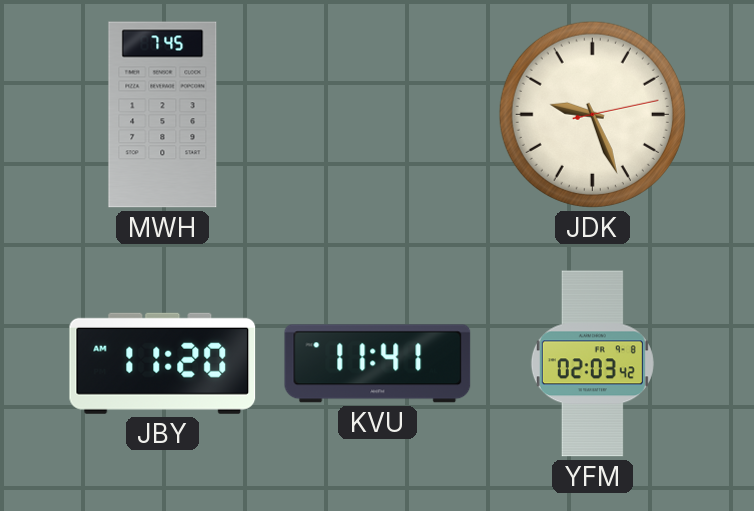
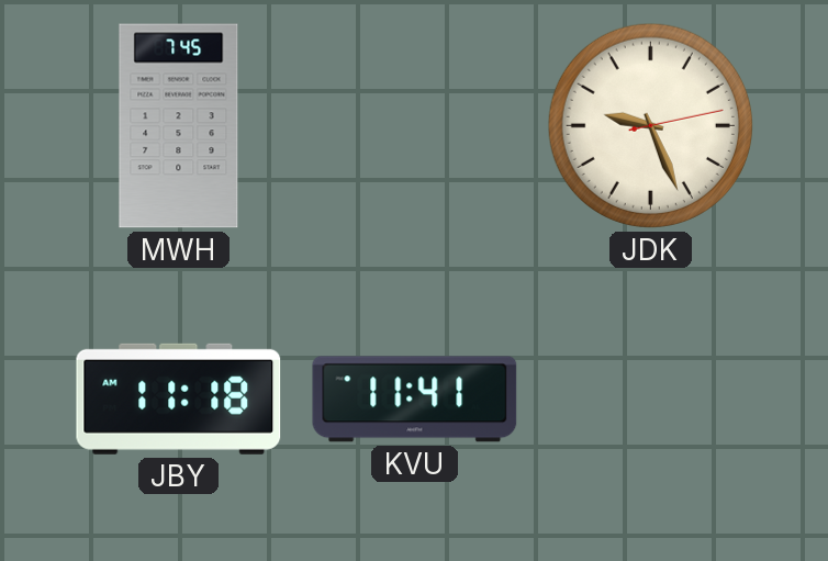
JBY: 11:20 -> 11:18
YFM: 02:03 -> none
